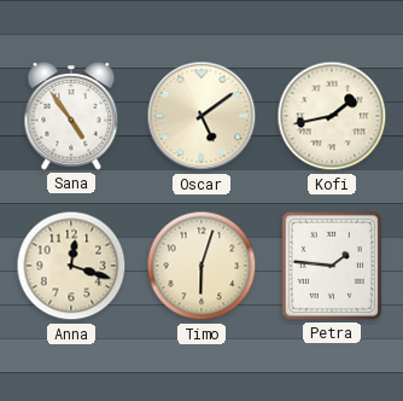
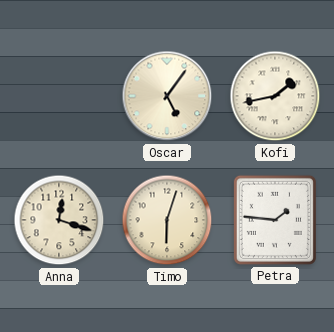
Sana: 4:54 -> none
Oscar: 5:09 -> 5:06
